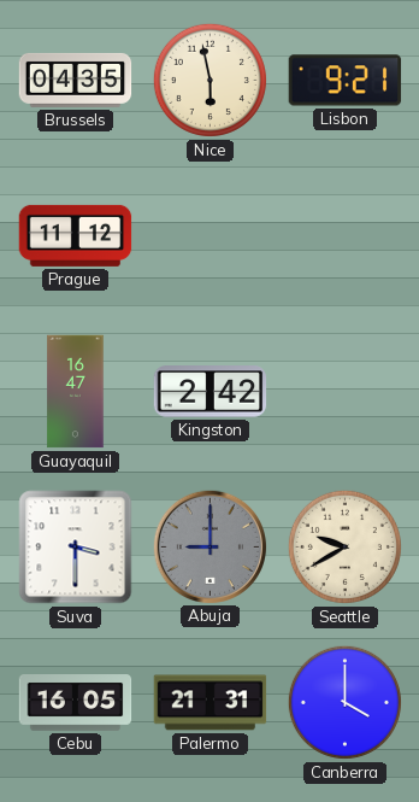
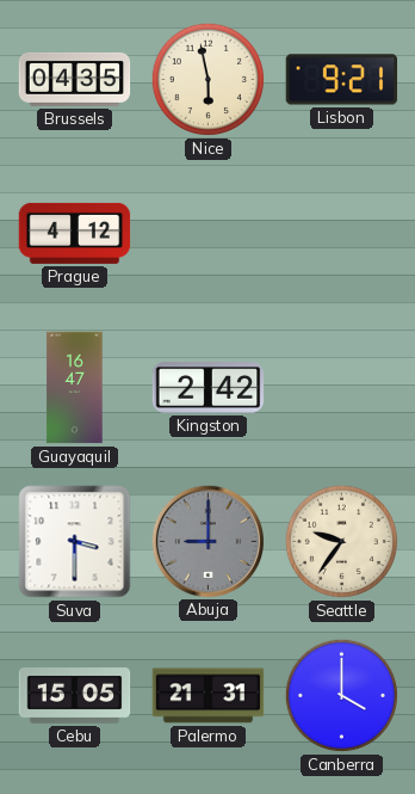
Prague: 11:12 -> 4:12
Seattle: 9:40 -> 9:36
Cebu: 16:05 -> 15:05
